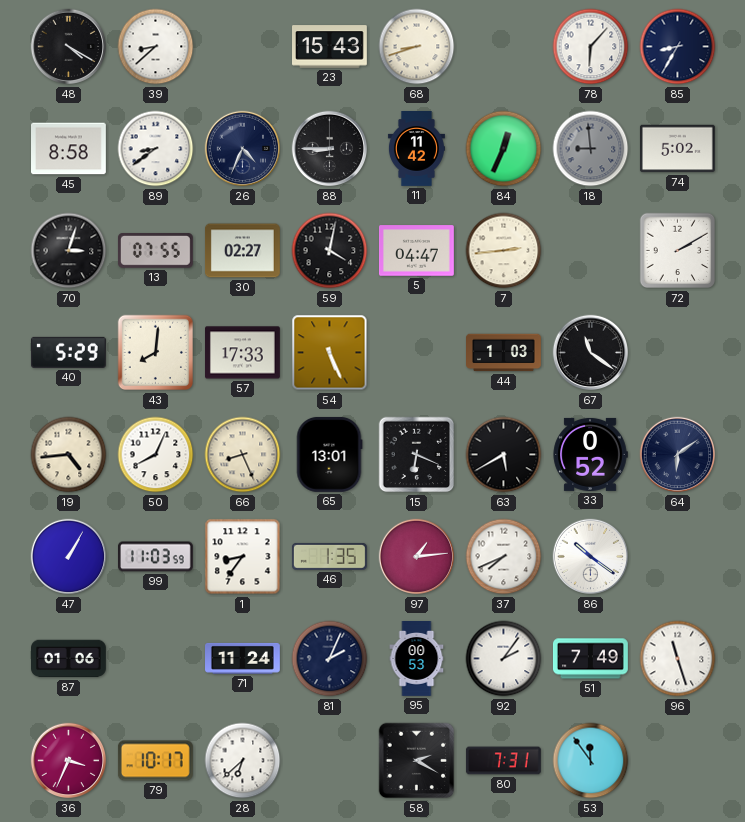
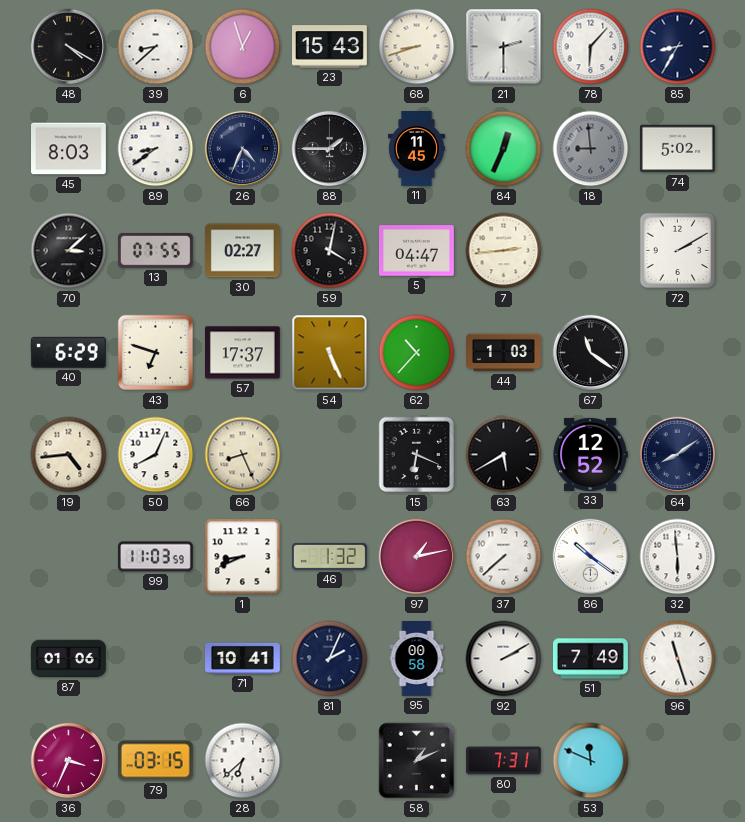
6: none -> 12:57
21: none -> 2:30
45: 8:58 -> 8:03
88: 8:45 -> 1:45
11: 11:42 -> 11:45
70: 3:03 -> 3:08
40: 5:29 -> 6:29
43: 8:01 -> 6:48
57: 17:33 -> 17:37
62: none -> 10:37
65: 13:01 -> none
33: 0:52 -> 12:52
64: 6:09 -> 8:09
47: 1:05 -> none
1: 8:36 -> 8:41
46: 1:35 -> 1:32
97: 1:14 -> 1:13
37: 7:41 -> 7:38
32: none -> 5:59
71: 11:24 -> 10:41
95: 00:53 -> 00:58
92: 2:06 -> 2:10
79: 10:17 -> 03:15
58: 2:20 -> 1:11
53: 11:54 -> 11:49
